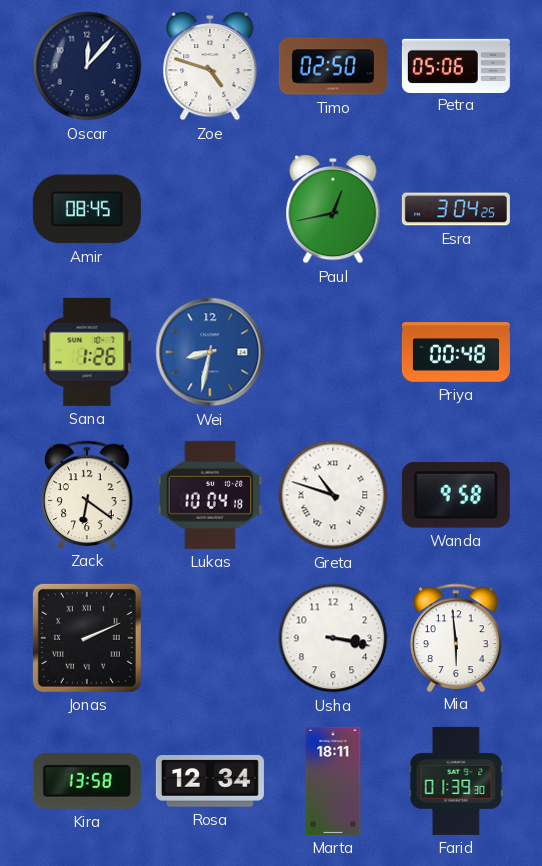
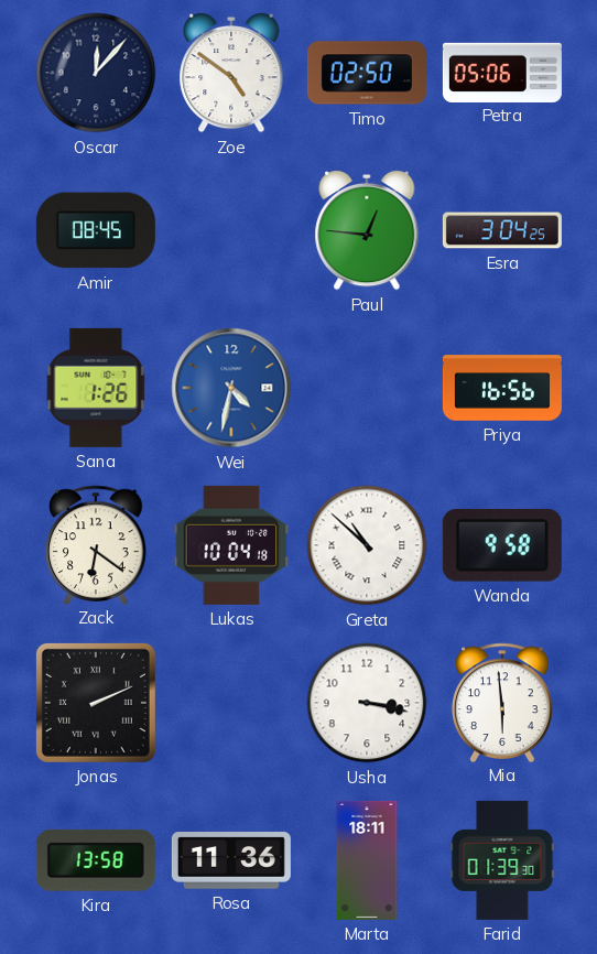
Zoe: 4:48 -> 4:51
Paul: 12:43 -> 12:46
Wei: 8:32 -> 4:32
Priya: 00:48 -> 16:56
Greta: 10:48 -> 10:52
Rosa: 12:34 -> 11:36
